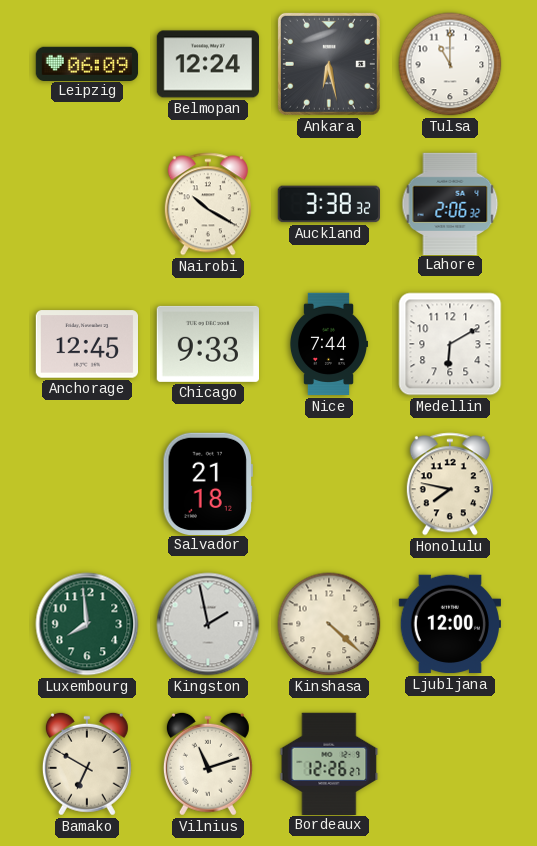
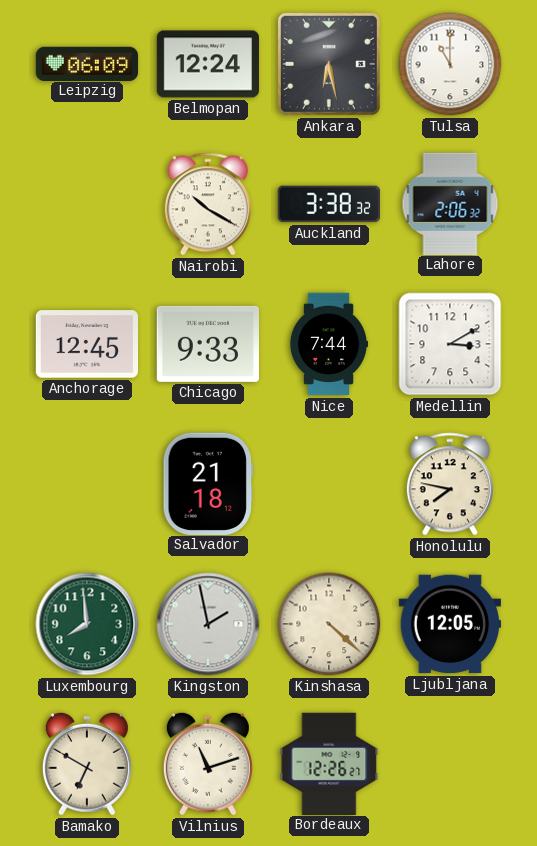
Medellin: 6:10 -> 3:10
Ljubljana: 12:00 -> 12:05
